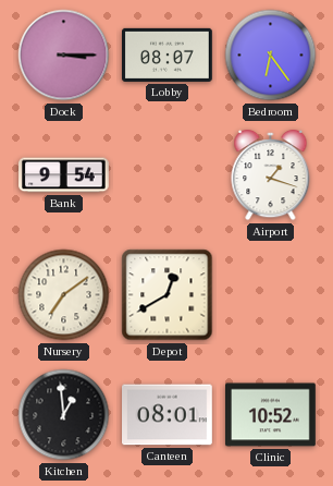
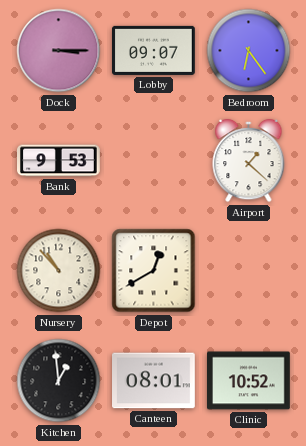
Lobby: 08:07 -> 09:07
Bank: 9:54 -> 9:53
Airport: 1:18 -> 1:22
Nursery: 7:09 -> 10:53
